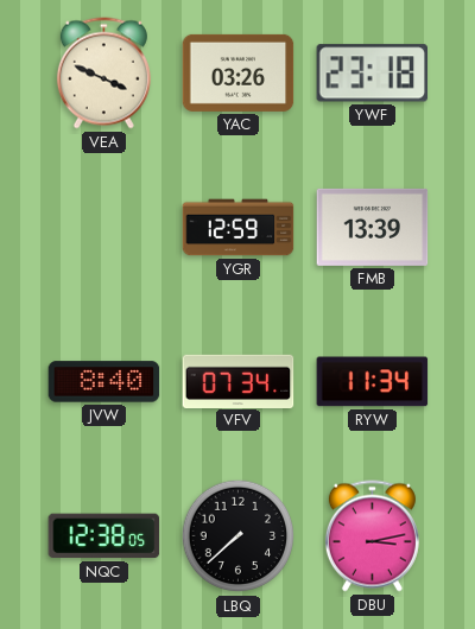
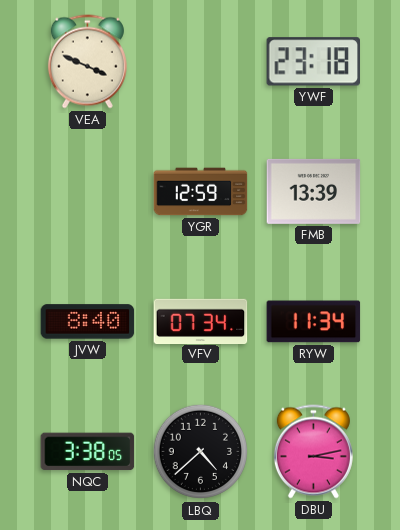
YAC: 03:26 -> none
NQC: 12:38 -> 3:38
LBQ: 7:38 -> 4:38
